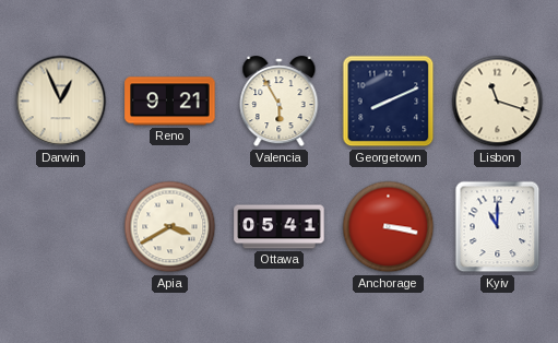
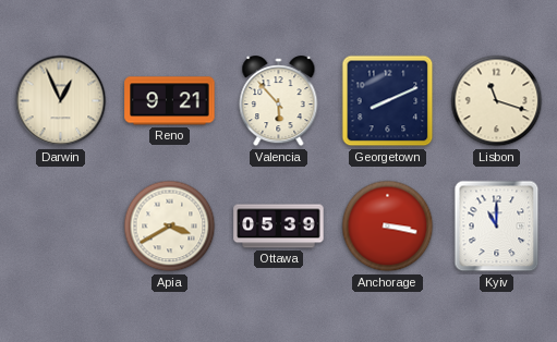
Valencia: 5:55 -> 5:53
Ottawa: 05:41 -> 05:39
